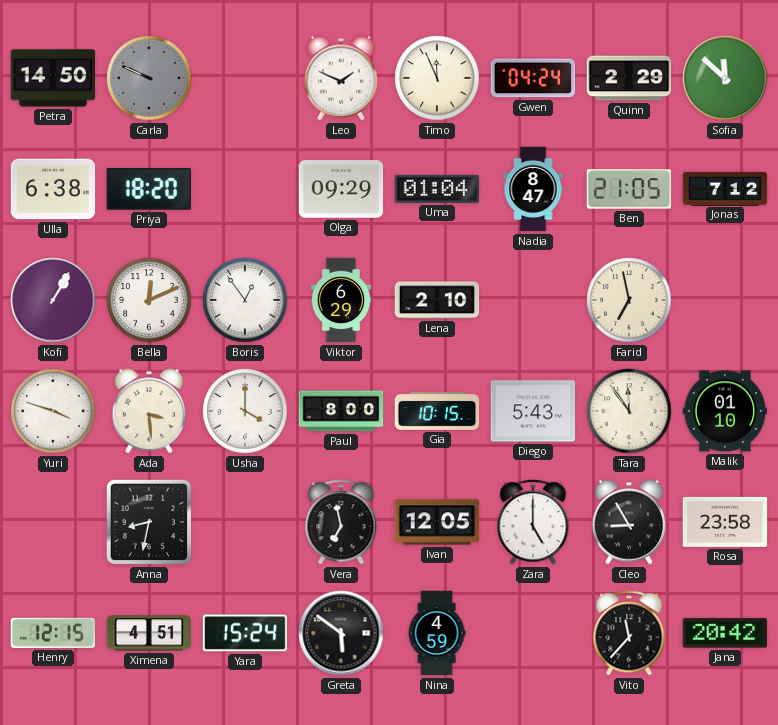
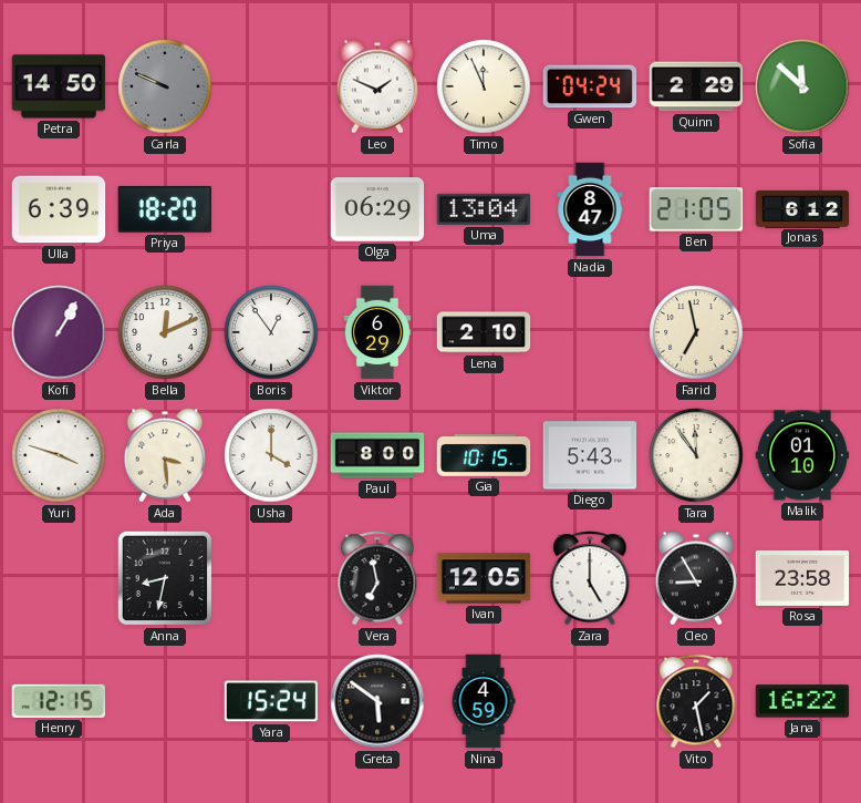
Ulla: 6:38 -> 6:39
Olga: 09:29 -> 06:29
Uma: 01:04 -> 13:04
Jonas: 7:12 -> 6:12
Ximena: 4:51 -> none
Vito: 11:37 -> 1:28
Jana: 20:42 -> 16:22
